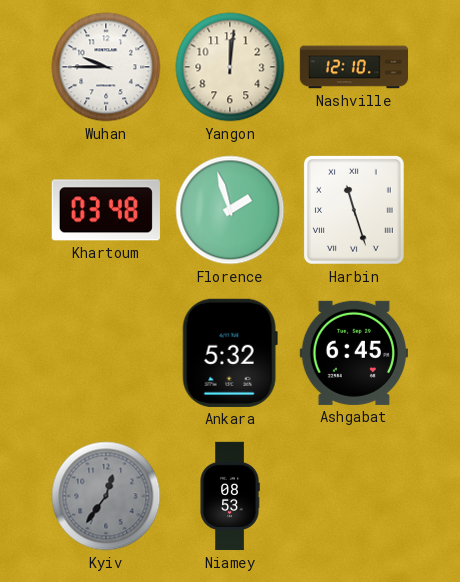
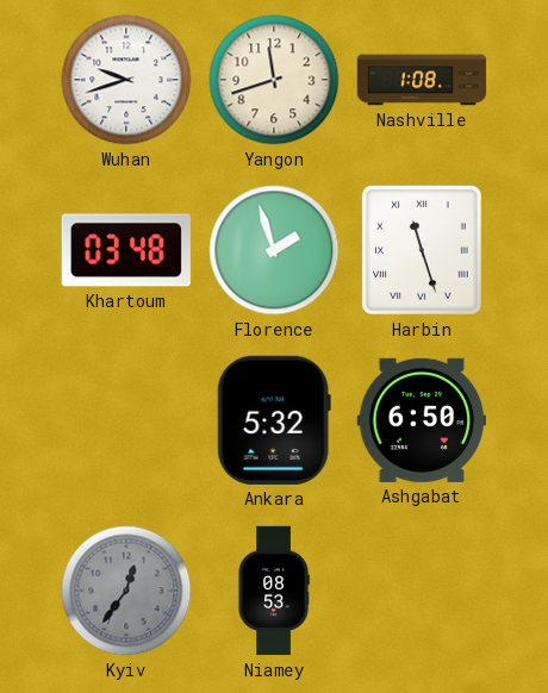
Wuhan: 9:45 -> 9:42
Yangon: 12:01 -> 11:42
Nashville: 12:10 -> 1:08
Ashgabat: 6:45 -> 6:50
